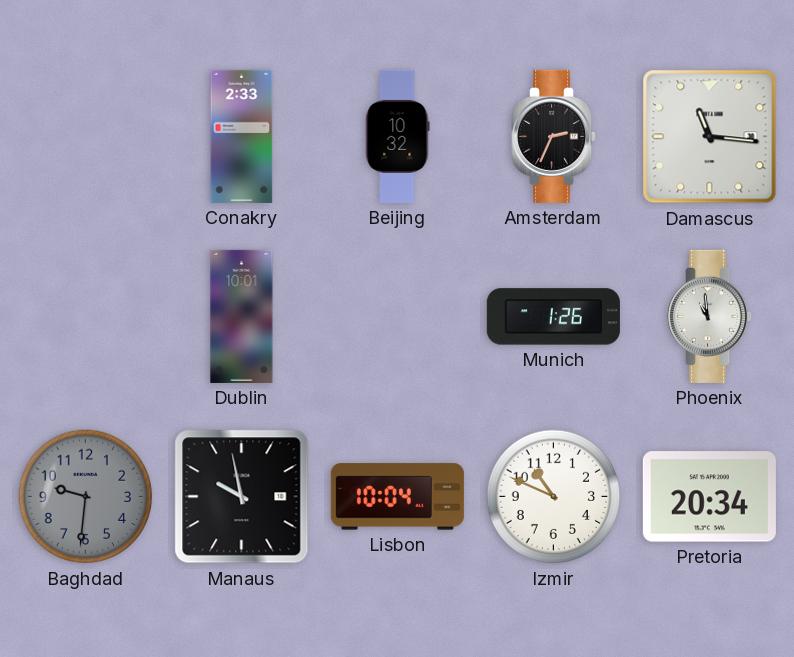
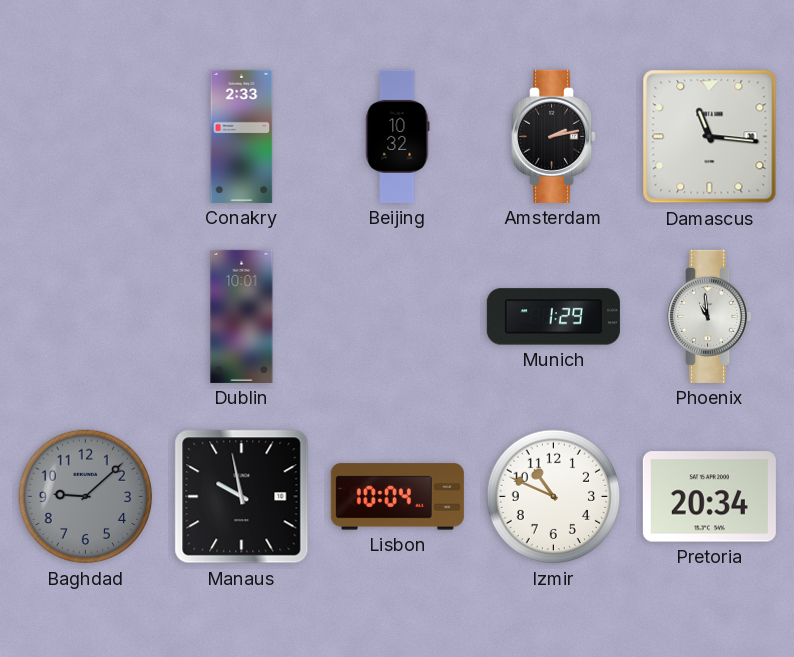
Amsterdam: 2:34 -> 2:13
Munich: 1:26 -> 1:29
Baghdad: 9:31 -> 9:08
